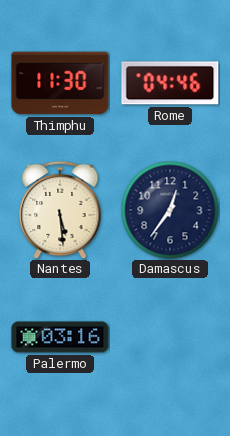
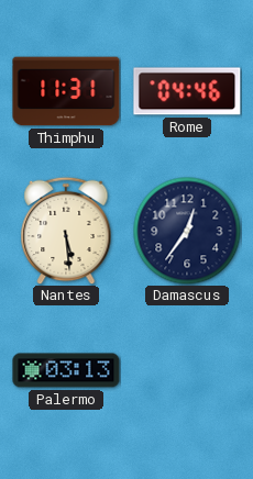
Thimphu: 11:30 -> 11:31
Palermo: 03:16 -> 03:13
